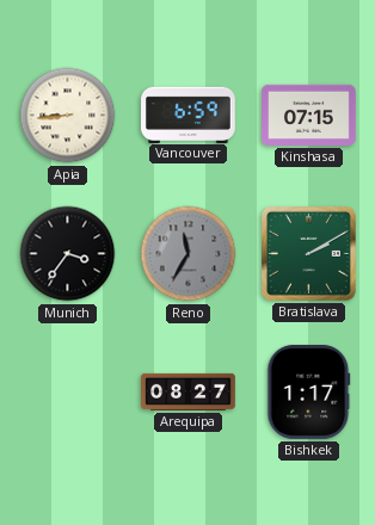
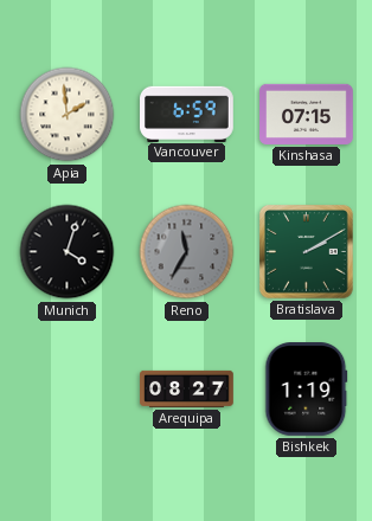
Apia: 8:44 -> 1:59
Munich: 3:36 -> 4:03
Bishkek: 1:17 -> 1:19
